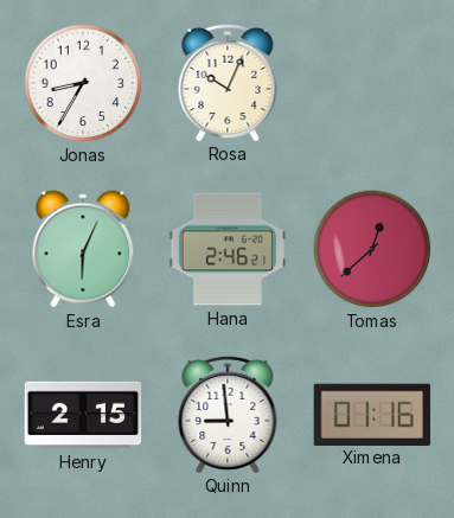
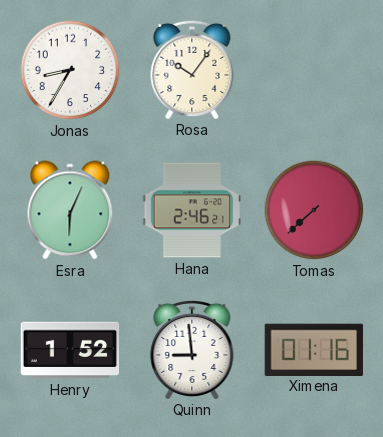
Rosa: 10:04 -> 10:06
Tomas: 12:38 -> 7:38
Henry: 2:15 -> 1:52
